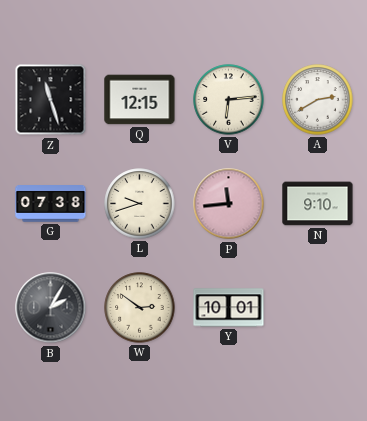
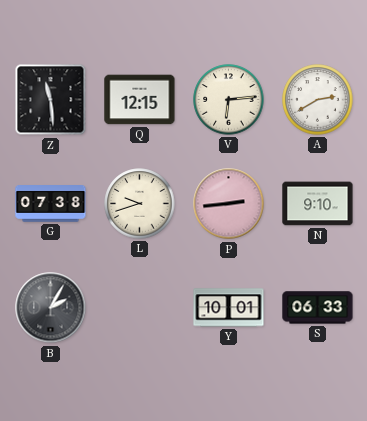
Z: 11:27 -> 11:29
P: 11:44 -> 2:44
W: 2:51 -> none
S: none -> 06:33
